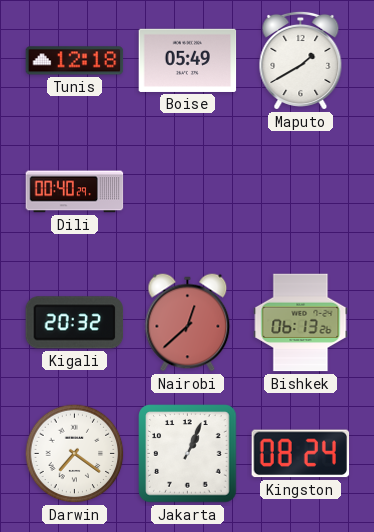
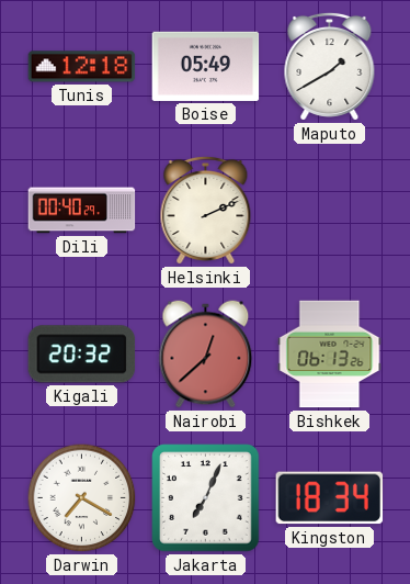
Helsinki: none -> 2:11
Darwin: 7:21 -> 7:20
Jakarta: 1:04 -> 7:04
Kingston: 08:24 -> 18:34
